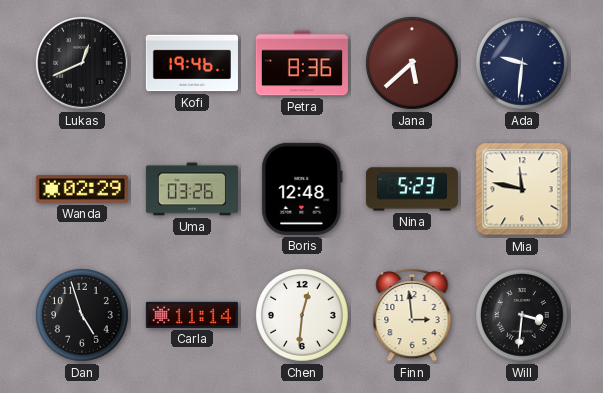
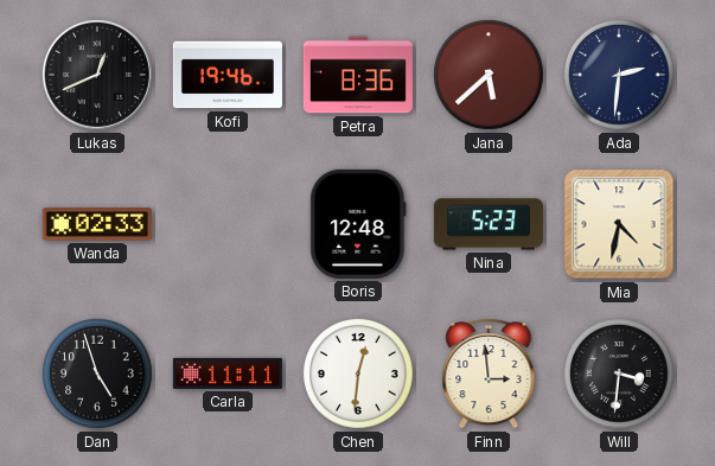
Ada: 9:31 -> 2:31
Wanda: 02:29 -> 02:33
Uma: 03:26 -> none
Mia: 11:47 -> 4:32
Carla: 11:14 -> 11:11
